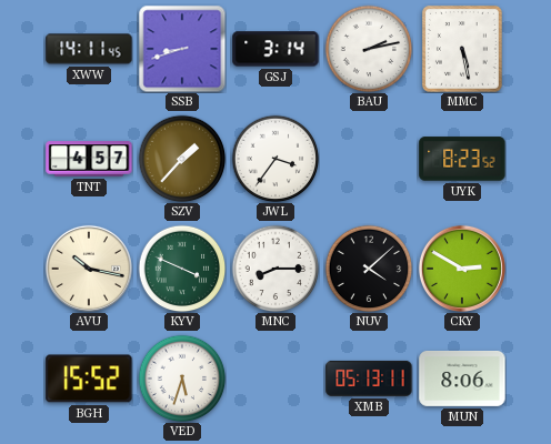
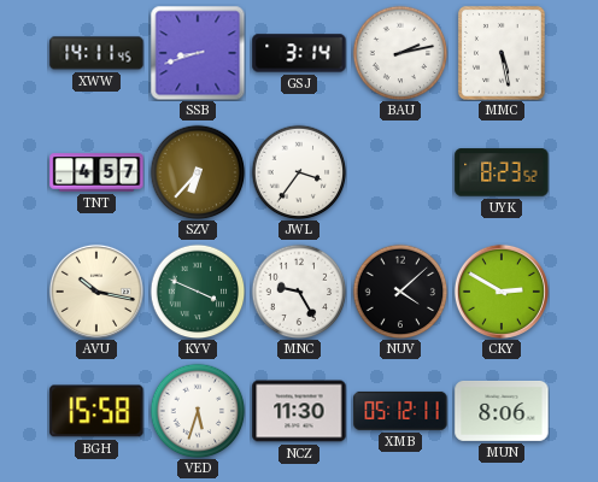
SZV: 1:37 -> 6:37
MNC: 8:15 -> 9:25
BGH: 15:52 -> 15:58
NCZ: none -> 11:30
XMB: 05:13 -> 05:12
